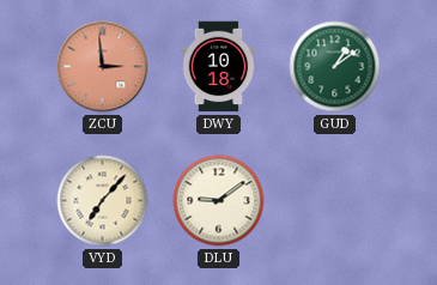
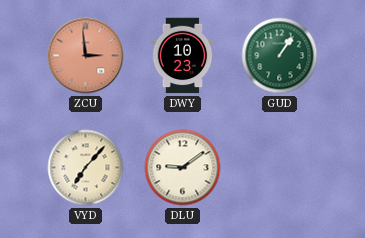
DWY: 10:18 -> 10:23
GUD: 1:09 -> 1:06
